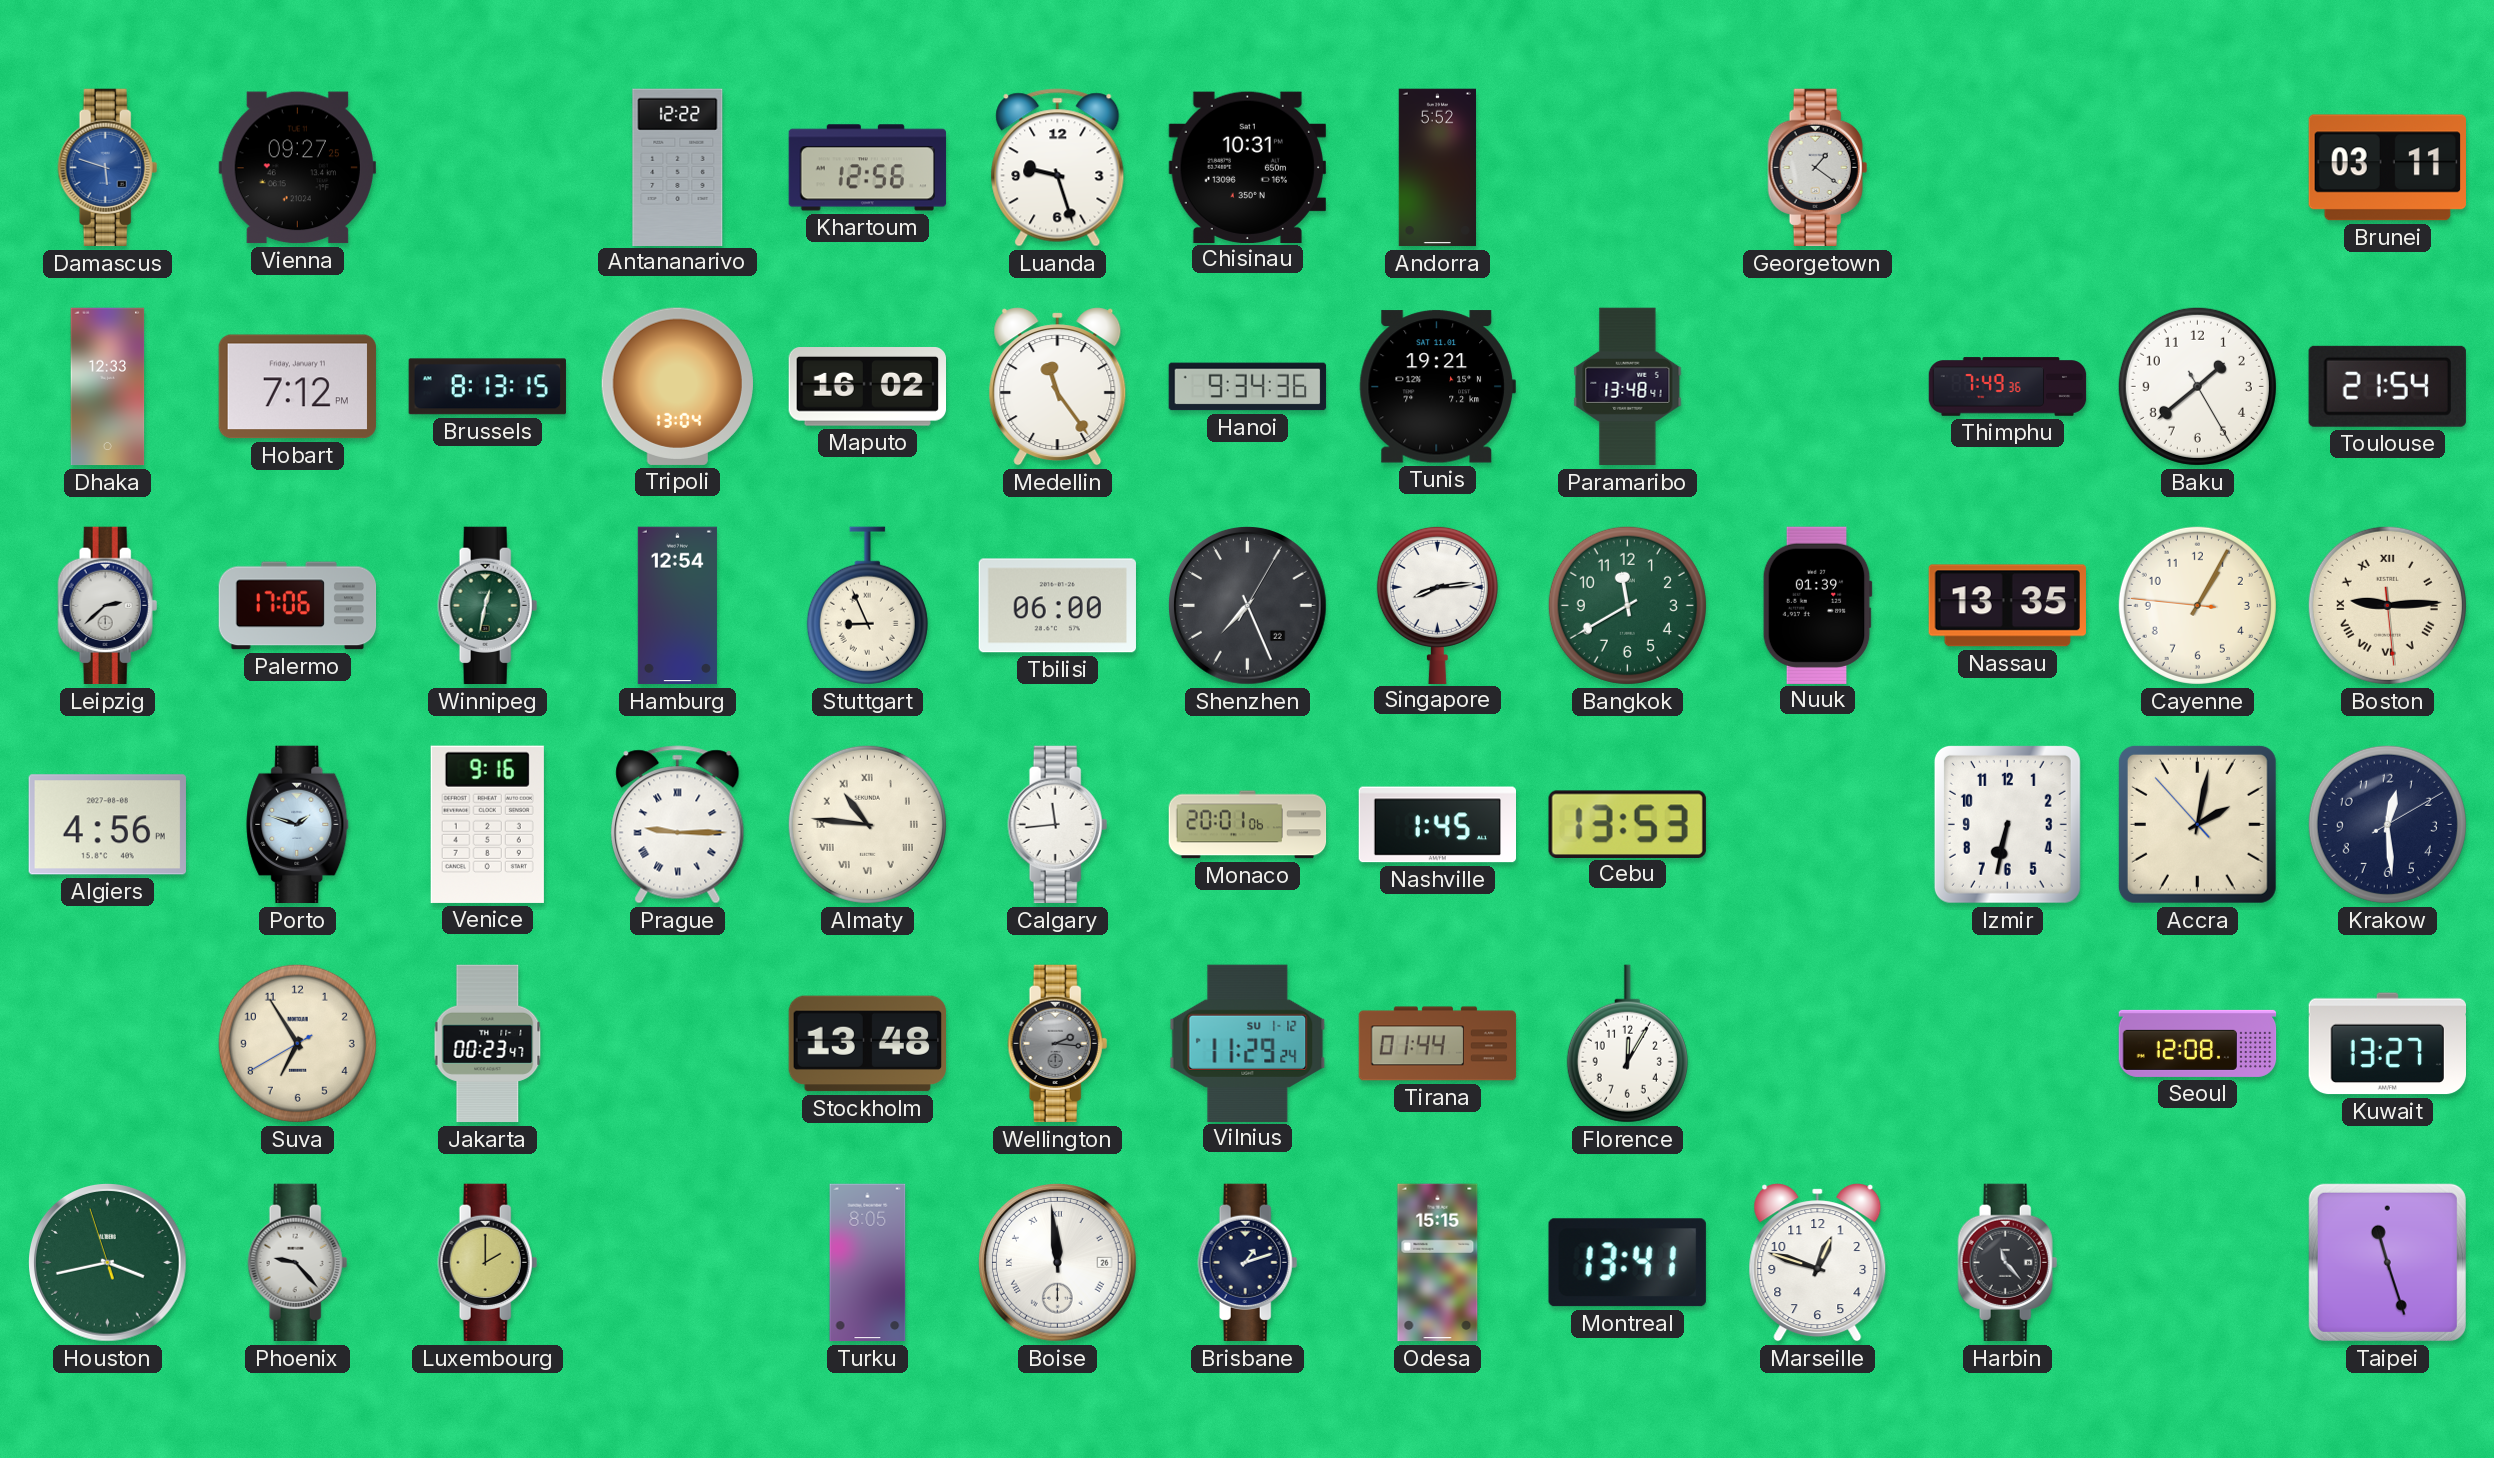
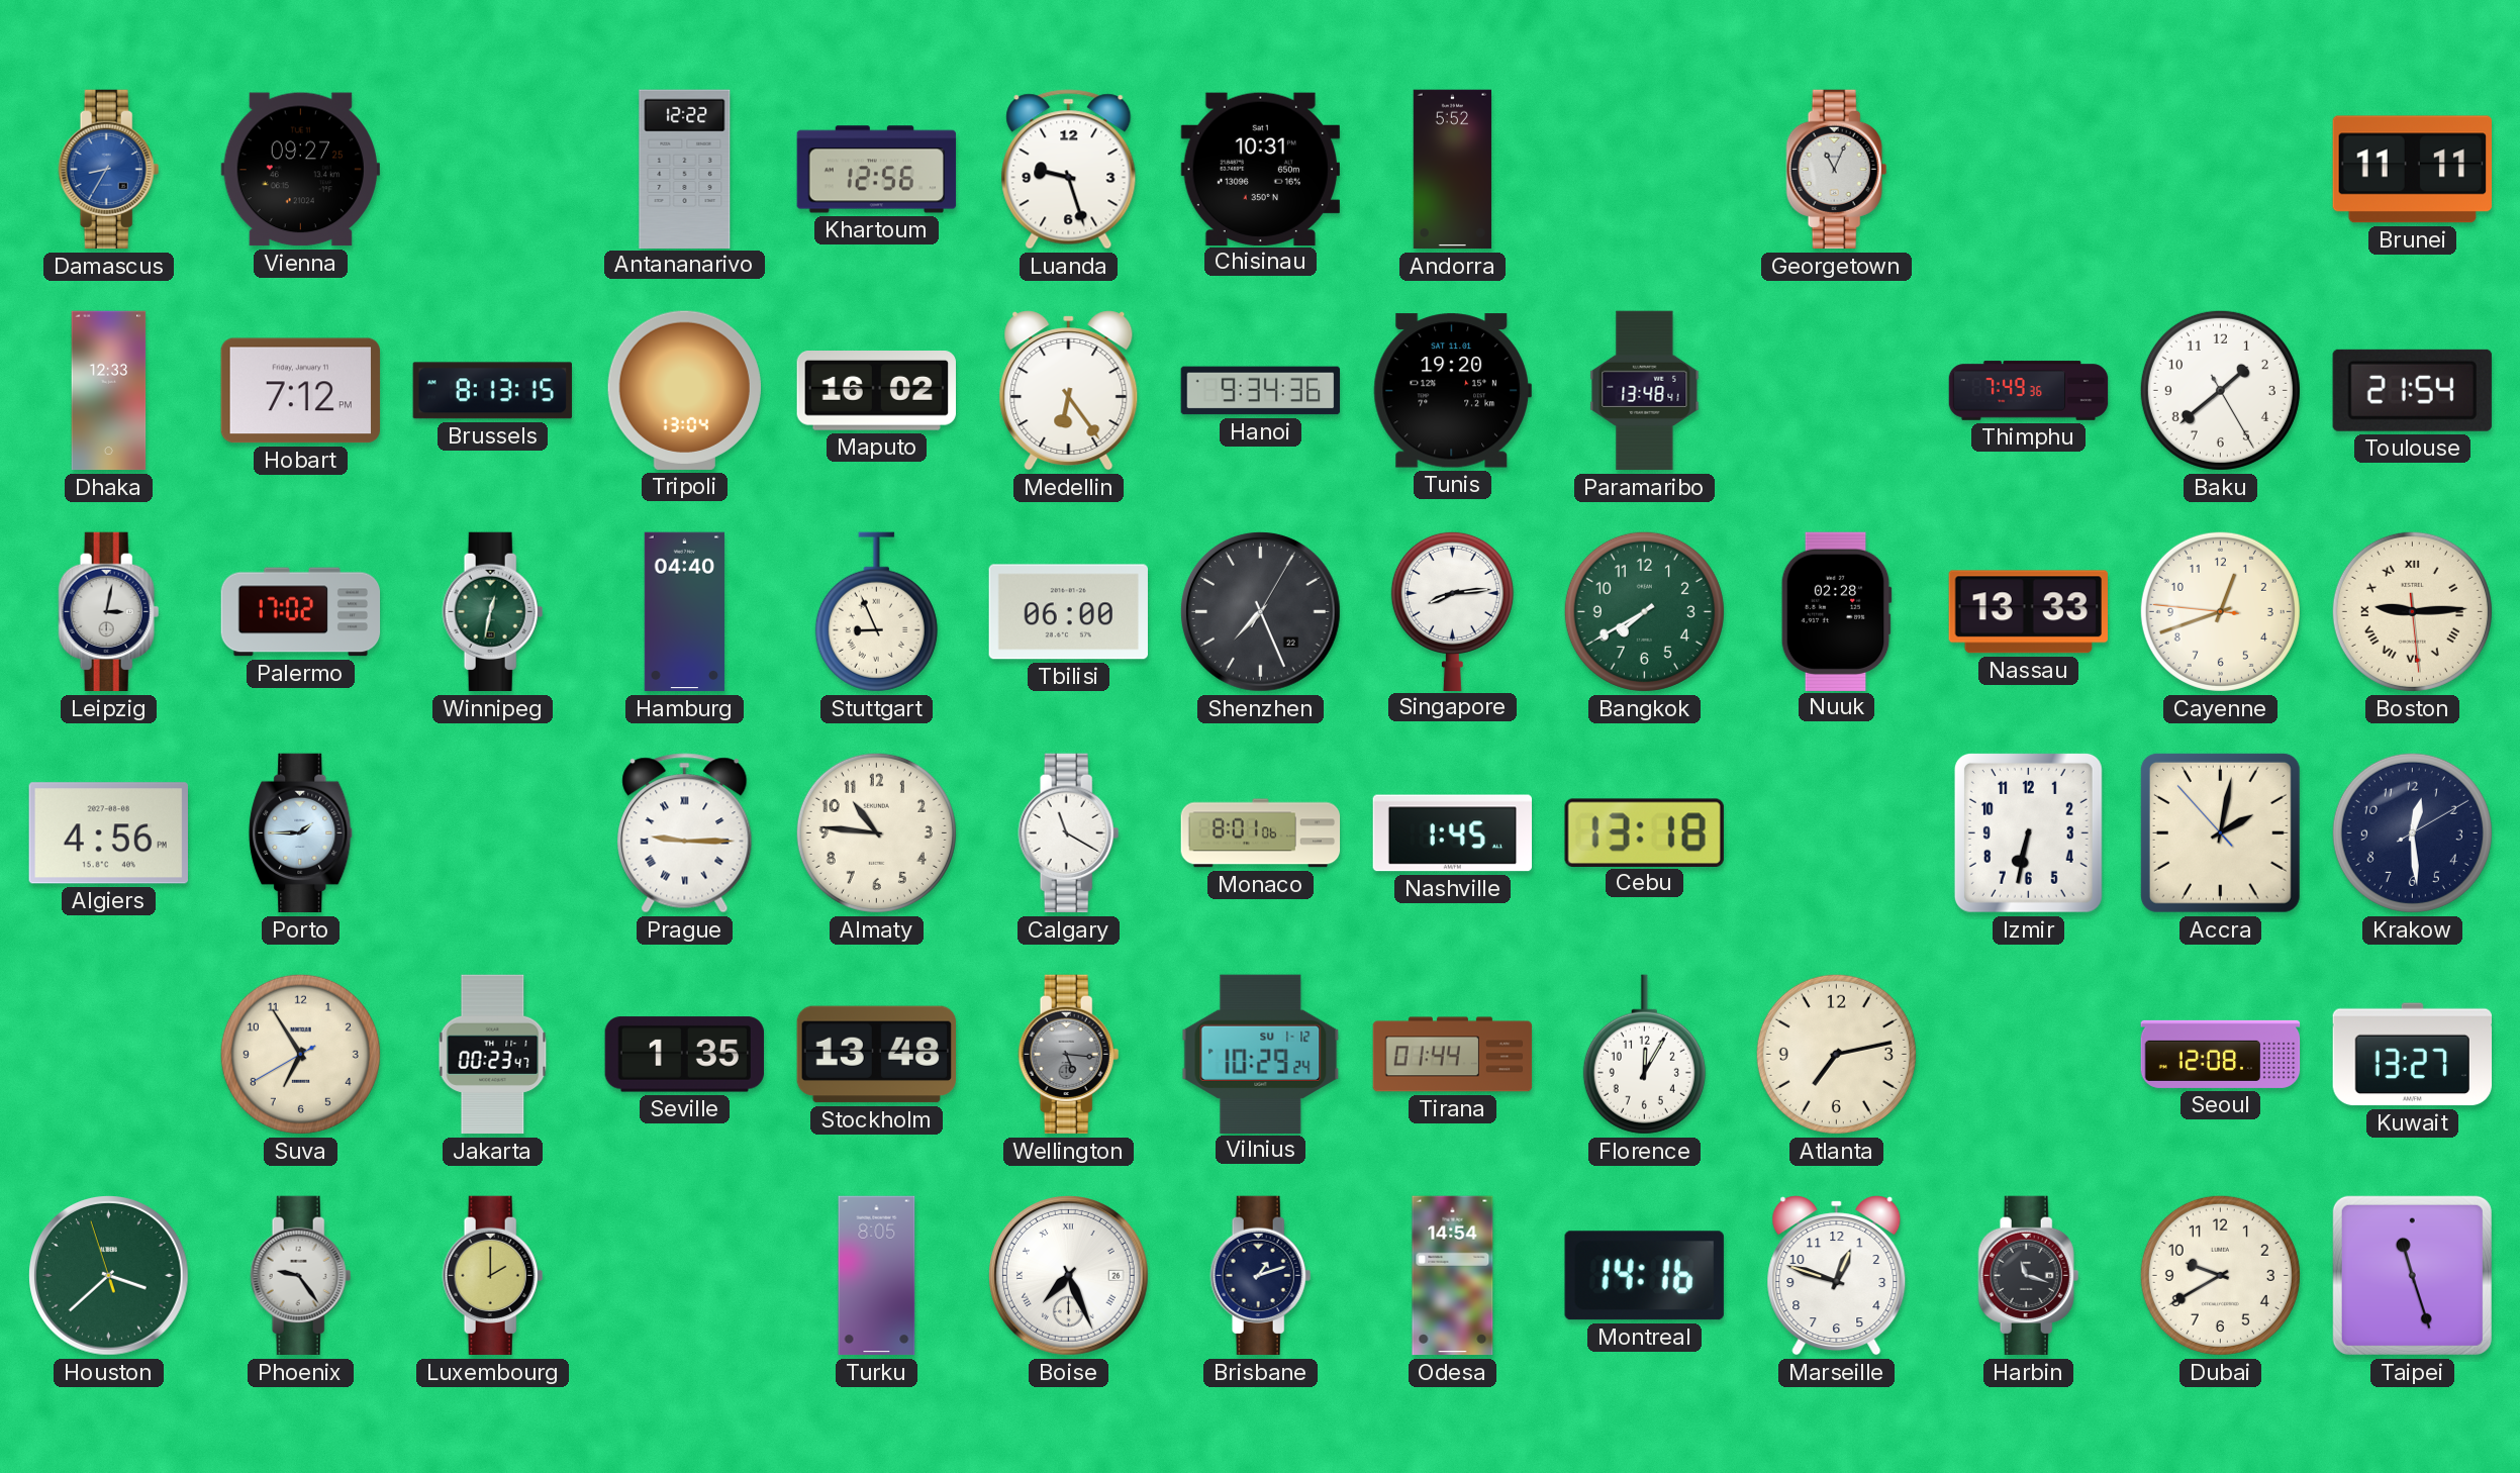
Damascus: 5:48 -> 8:35
Georgetown: 1:21 -> 11:04
Brunei: 03:11 -> 11:11
Medellin: 11:24 -> 6:24
Tunis: 19:21 -> 19:20
Leipzig: 2:38 -> 3:02
Palermo: 17:06 -> 17:02
Hamburg: 12:54 -> 04:40
Bangkok: 11:40 -> 7:40
Nuuk: 01:39 -> 02:28
Nassau: 13:35 -> 13:33
Cayenne: 1:04 -> 12:41
Porto: 1:48 -> 1:45
Venice: 9:16 -> none
Almaty numerals: Roman -> Arabic
Calgary: 11:44 -> 11:20
Monaco: 20:01 -> 8:01
Cebu: 13:53 -> 13:18
Seville: none -> 1:35
Wellington: 2:16 -> 5:16
Vilnius: 11:29 -> 10:29
Atlanta: none -> 7:13
Houston: 3:42 -> 3:37
Phoenix: 9:23 -> 9:24
Boise: 11:59 -> 7:26
Odesa: 15:15 -> 14:54
Montreal: 13:41 -> 14:16
Harbin: 11:23 -> 11:18
Dubai: none -> 9:40
